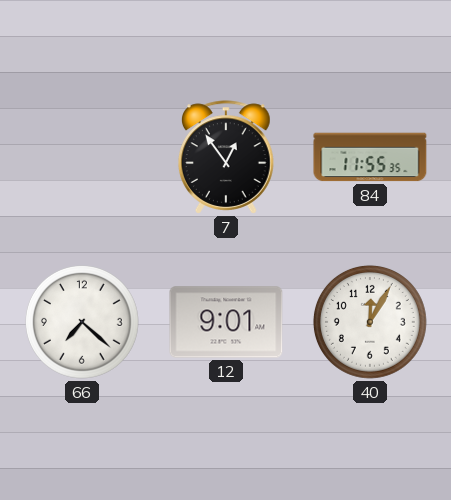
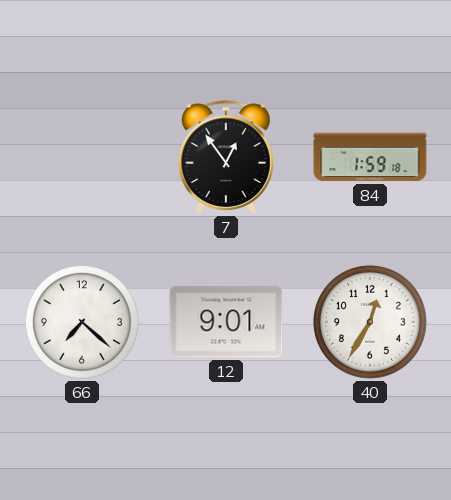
84: 11:55 -> 1:59
40: 12:05 -> 12:35
